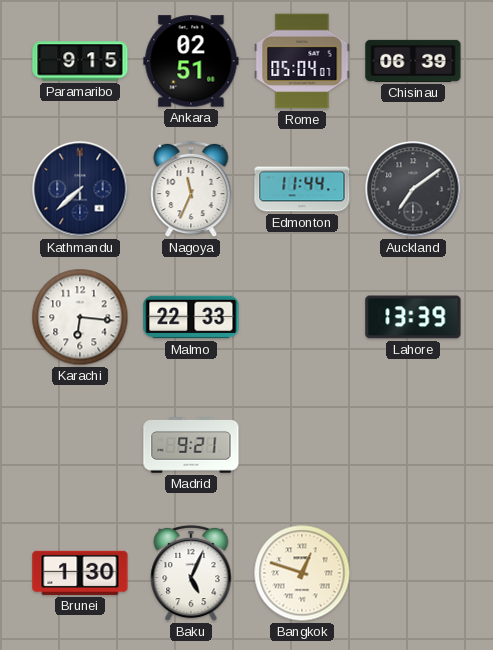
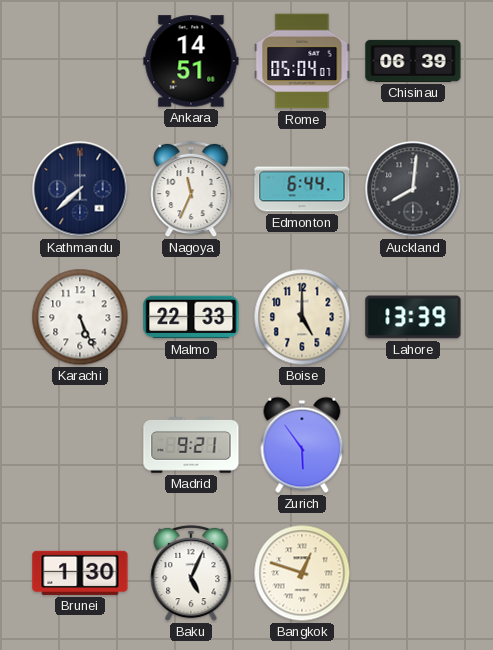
Paramaribo: 9:15 -> none
Ankara: 02:51 -> 14:51
Edmonton: 11:44 -> 6:44
Auckland: 7:09 -> 8:01
Karachi: 6:16 -> 5:26
Boise: none -> 5:00
Zurich: none -> 5:54
